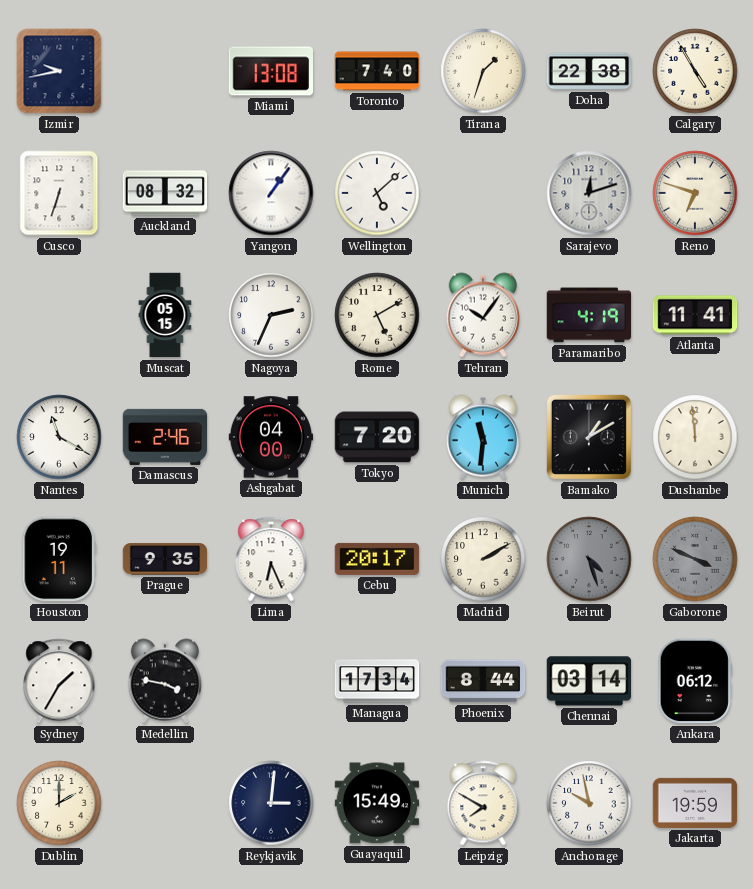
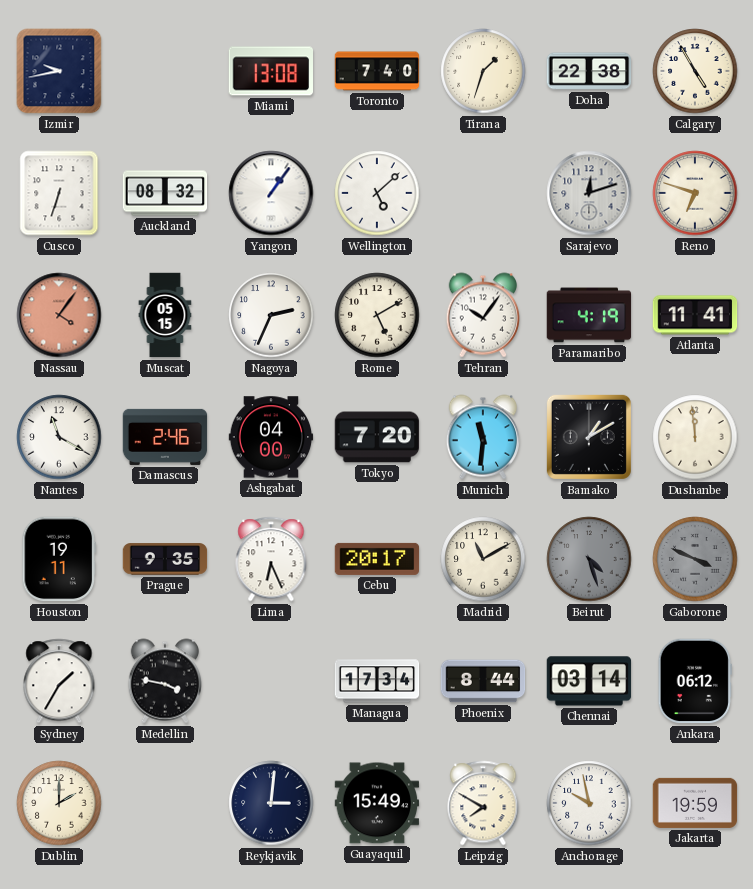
Nassau: none -> 4:06
Madrid: 2:10 -> 11:10
